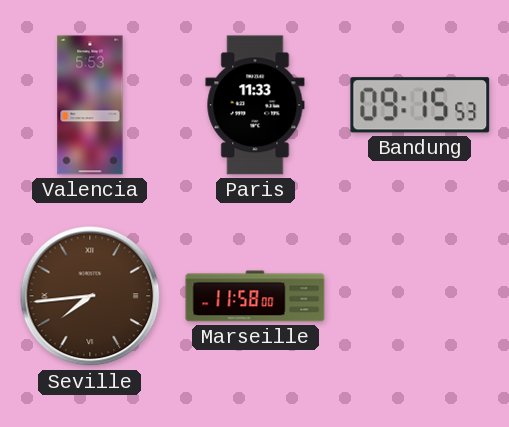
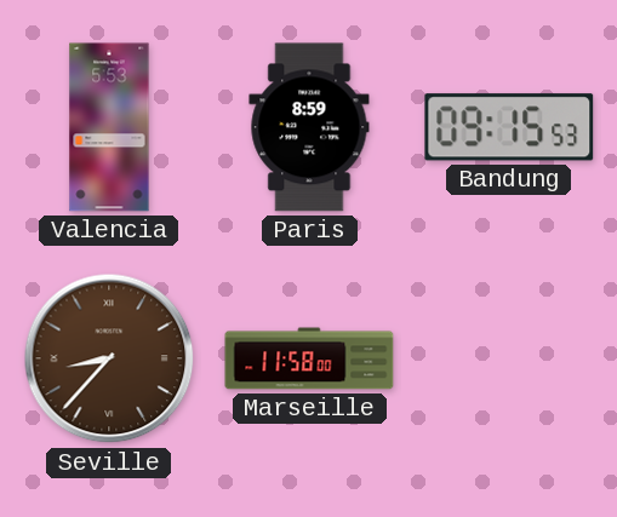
Paris: 11:33 -> 8:59
Seville: 7:44 -> 8:37
